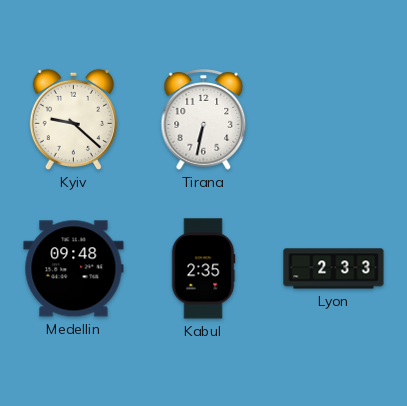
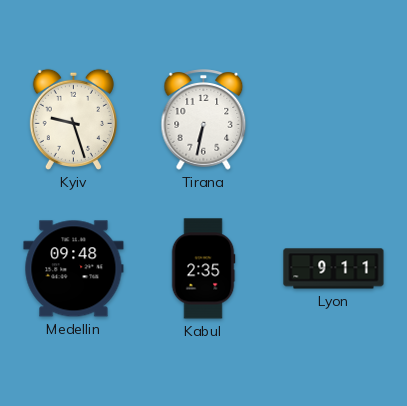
Kyiv: 9:22 -> 9:27
Lyon: 2:33 -> 9:11
